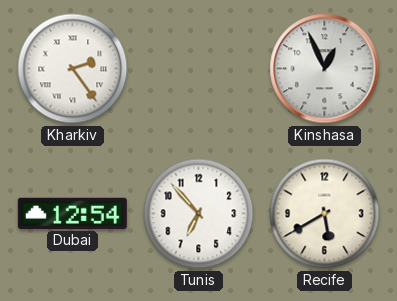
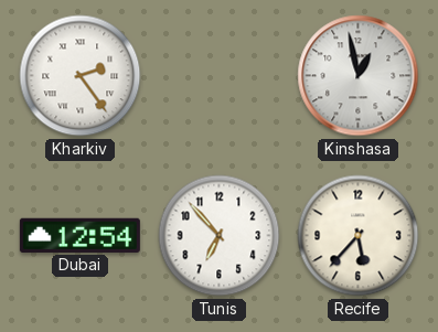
Kinshasa: 12:56 -> 12:58
Recife: 5:40 -> 5:37
